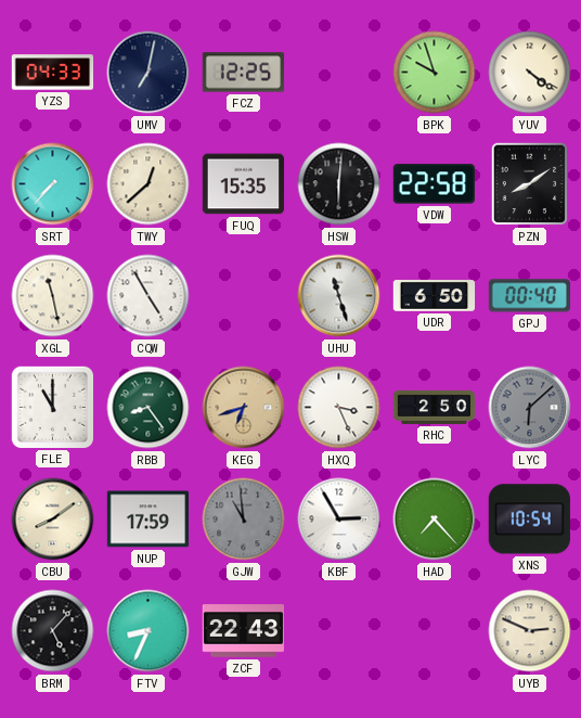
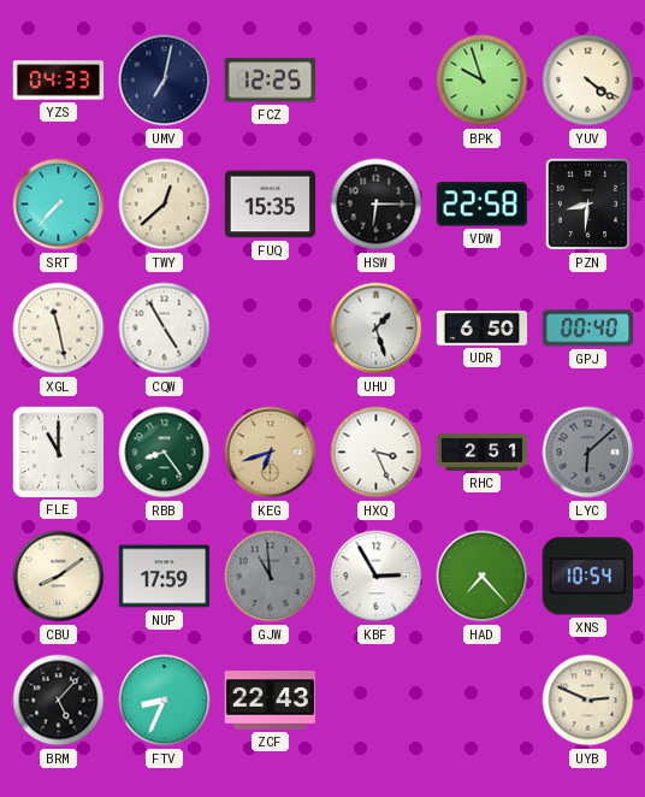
HSW: 6:01 -> 6:15
PZN: 8:09 -> 8:31
UHU: 11:27 -> 1:27
RHC: 2:50 -> 2:51
